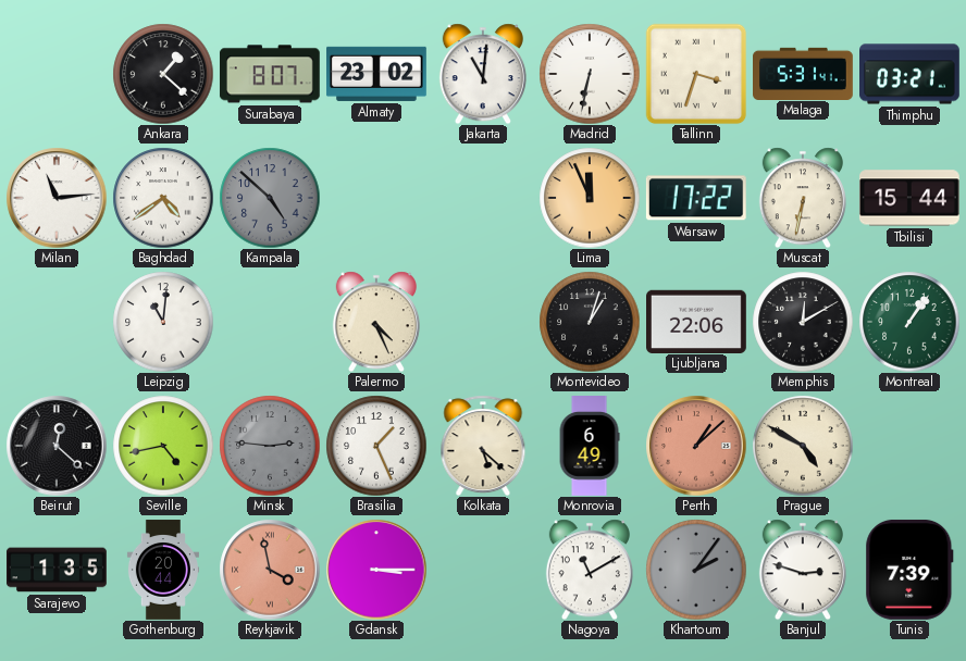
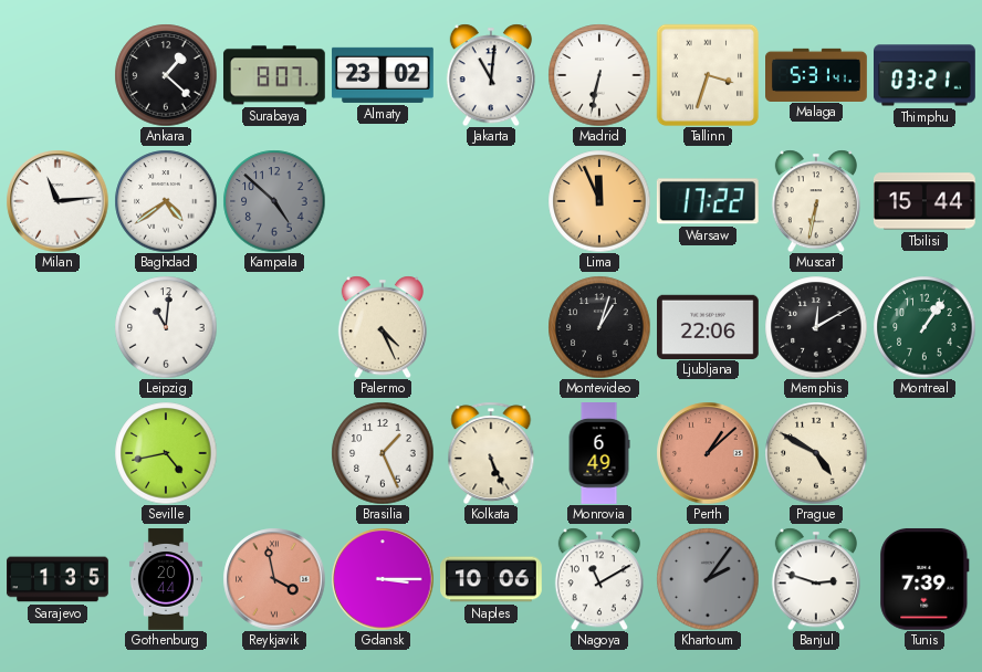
Beirut: 12:22 -> none
Minsk: 2:46 -> none
Kolkata: 5:22 -> 5:26
Naples: none -> 10:06
